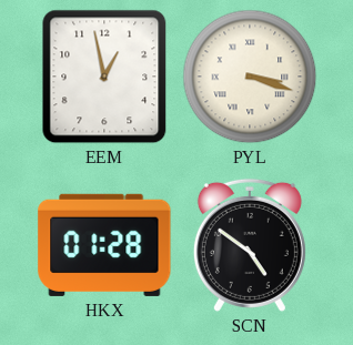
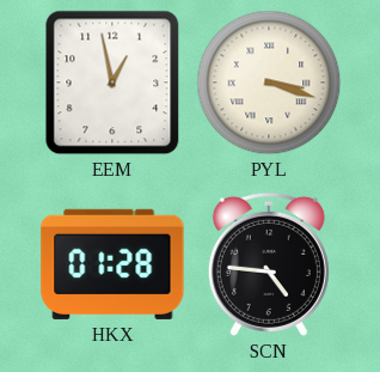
SCN: 4:51 -> 4:46
